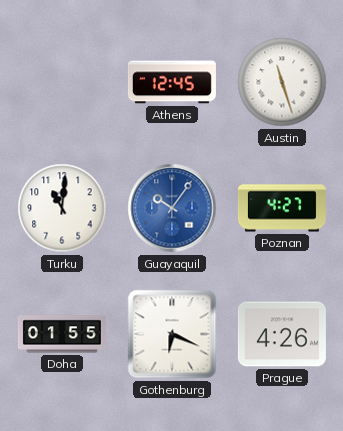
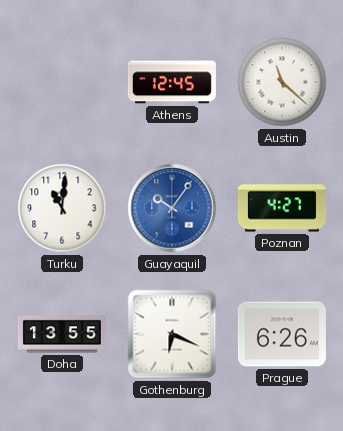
Austin: 11:27 -> 11:22
Doha: 01:55 -> 13:55
Prague: 4:26 -> 6:26
